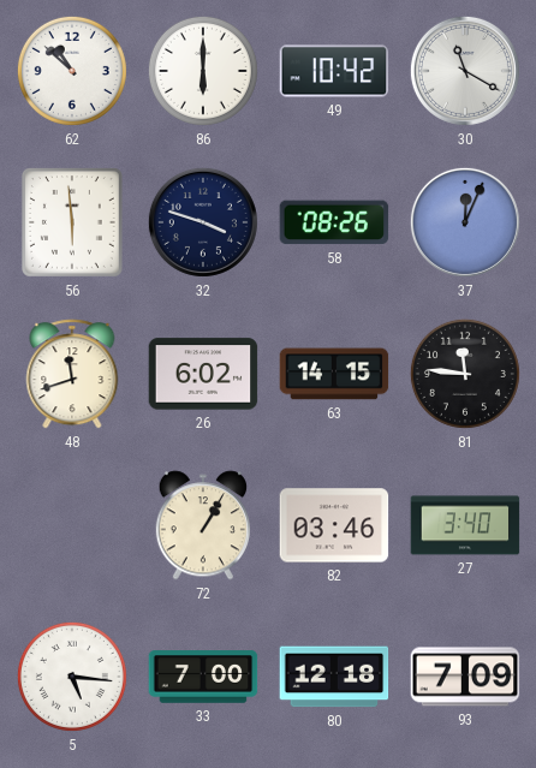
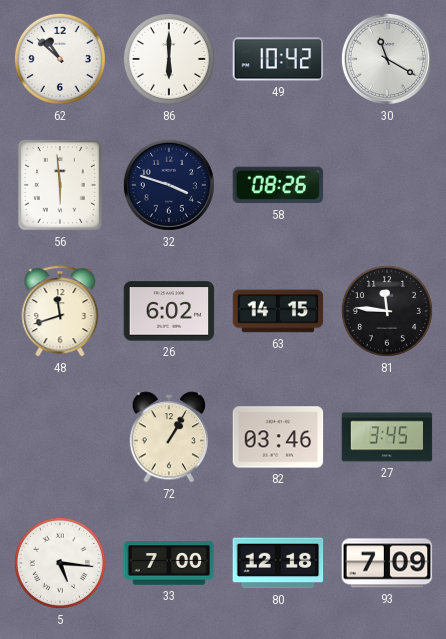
37: 12:04 -> none
27: 3:40 -> 3:45
